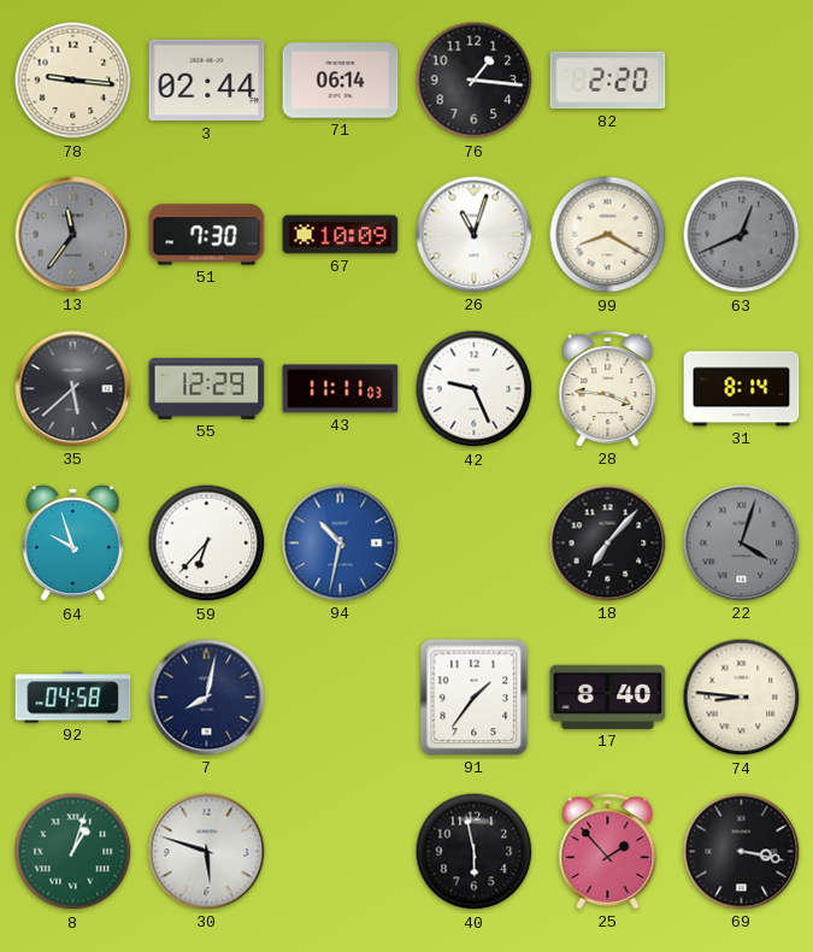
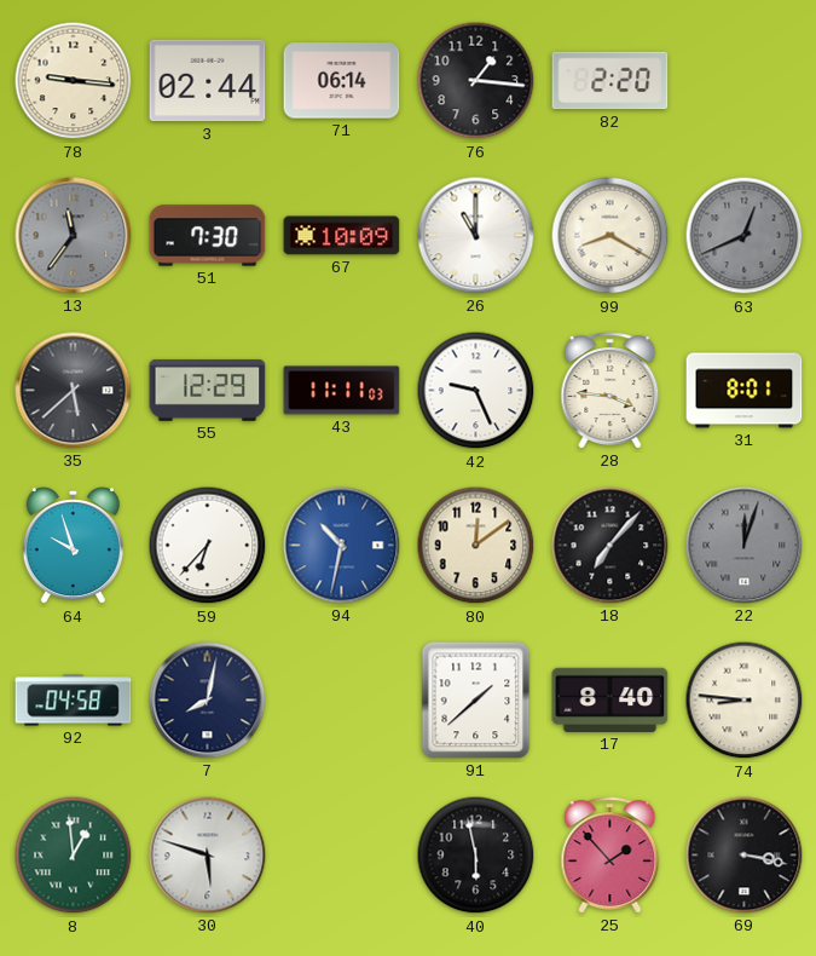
26: 11:03 -> 11:00
31: 8:14 -> 8:01
80: none -> 12:09
22: 4:03 -> 12:03
91: 1:36 -> 1:38
8: 1:03 -> 12:59
